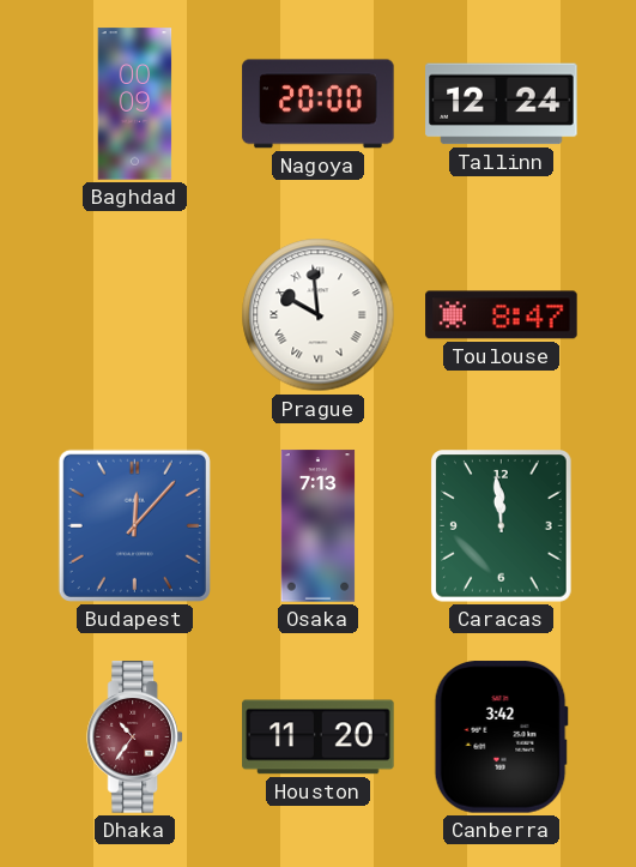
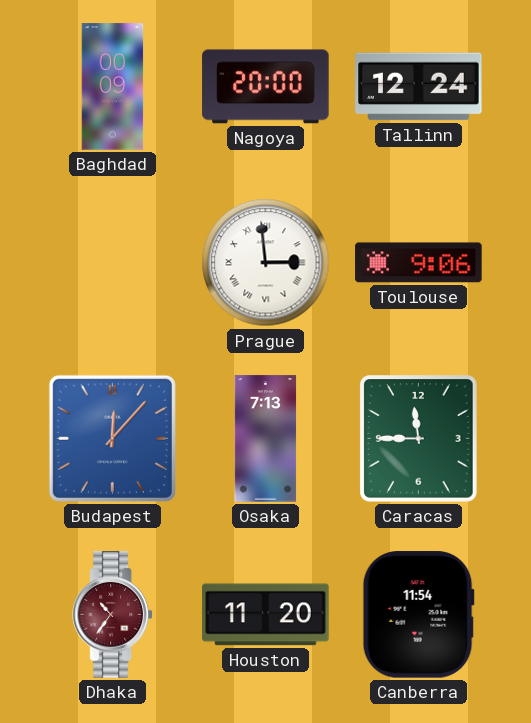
Prague: 9:59 -> 2:59
Toulouse: 8:47 -> 9:06
Caracas: 11:59 -> 11:45
Canberra: 3:42 -> 11:54
